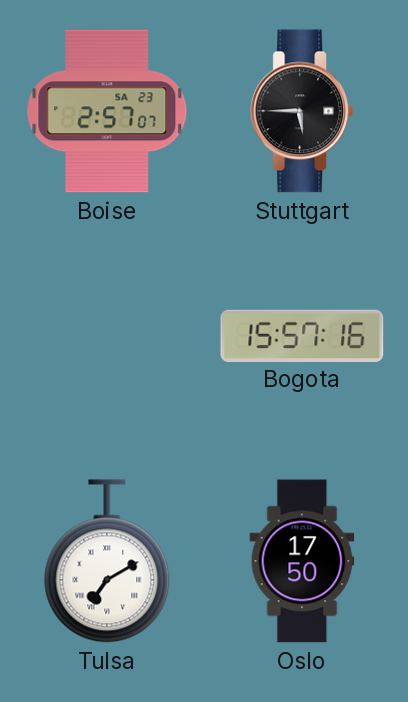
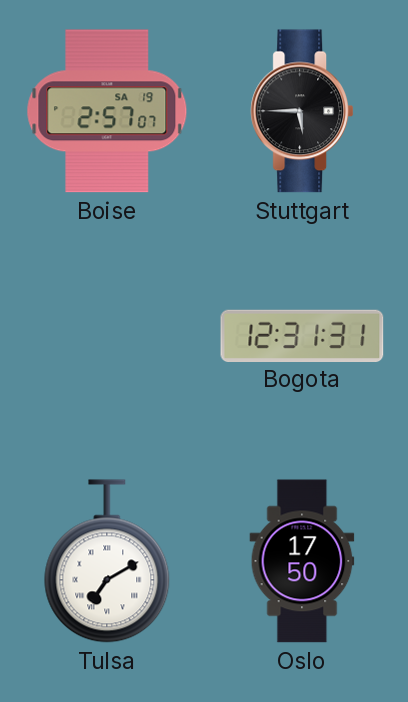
Boise date: SA 23 -> SA 19
Bogota: 15:57 -> 12:31
